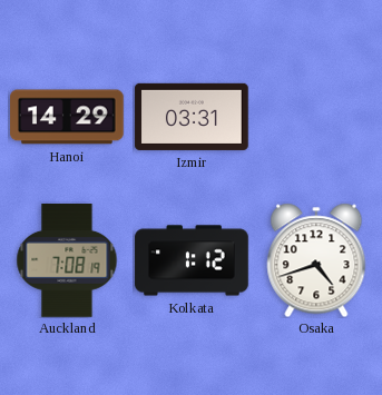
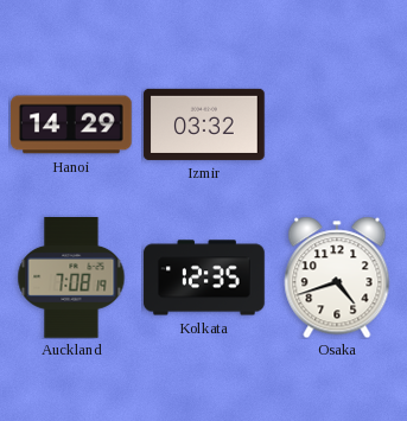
Izmir: 03:31 -> 03:32
Kolkata: 1:12 -> 12:35
